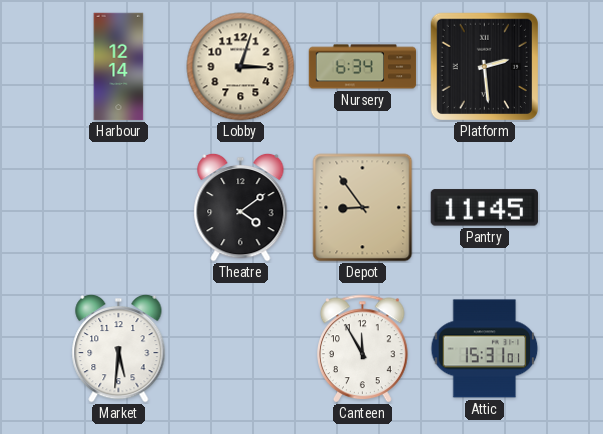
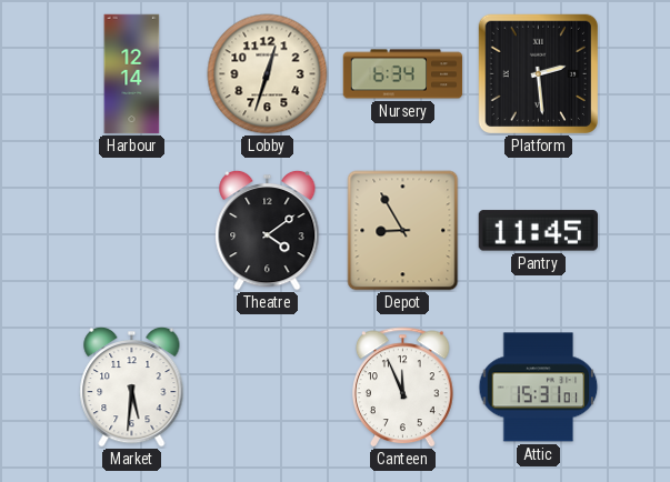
Lobby: 3:03 -> 12:33
Depot: 8:54 -> 8:55
Canteen: 11:55 -> 11:56
